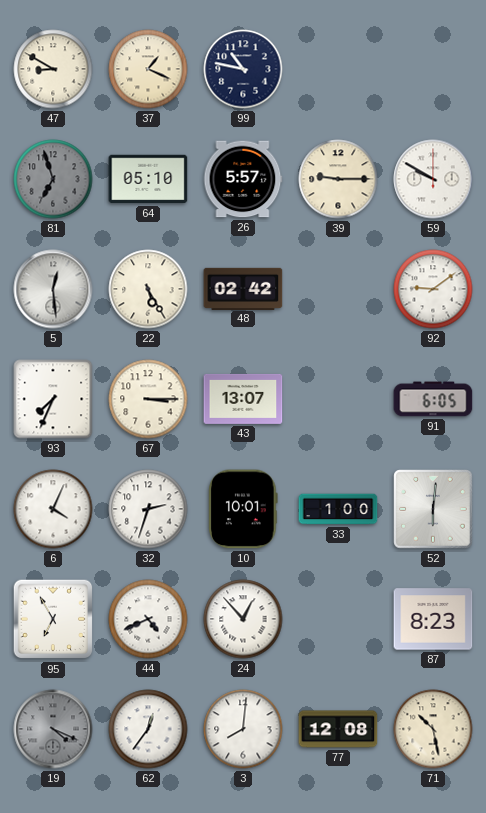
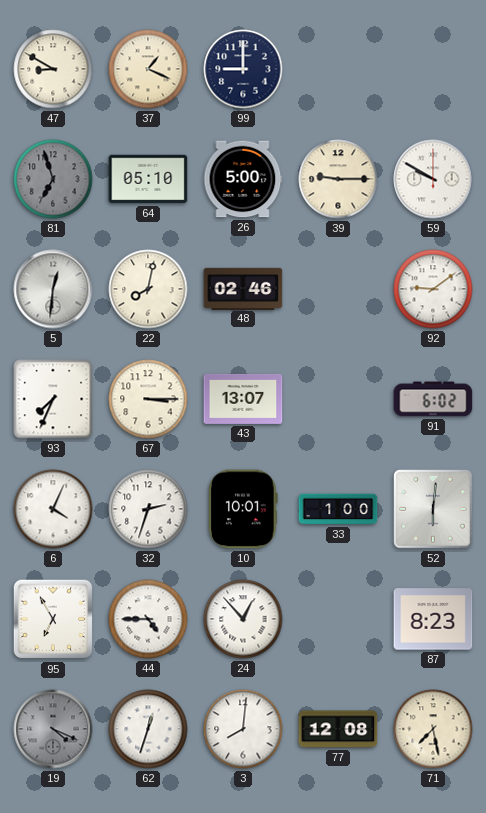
99: 10:47 -> 9:00
26: 5:57 -> 5:00
5: 12:29 -> 12:31
22: 5:25 -> 8:02
48: 02:42 -> 02:46
91: 6:05 -> 6:02
44: 4:41 -> 4:45
62: 12:36 -> 12:33
71: 10:28 -> 7:28
